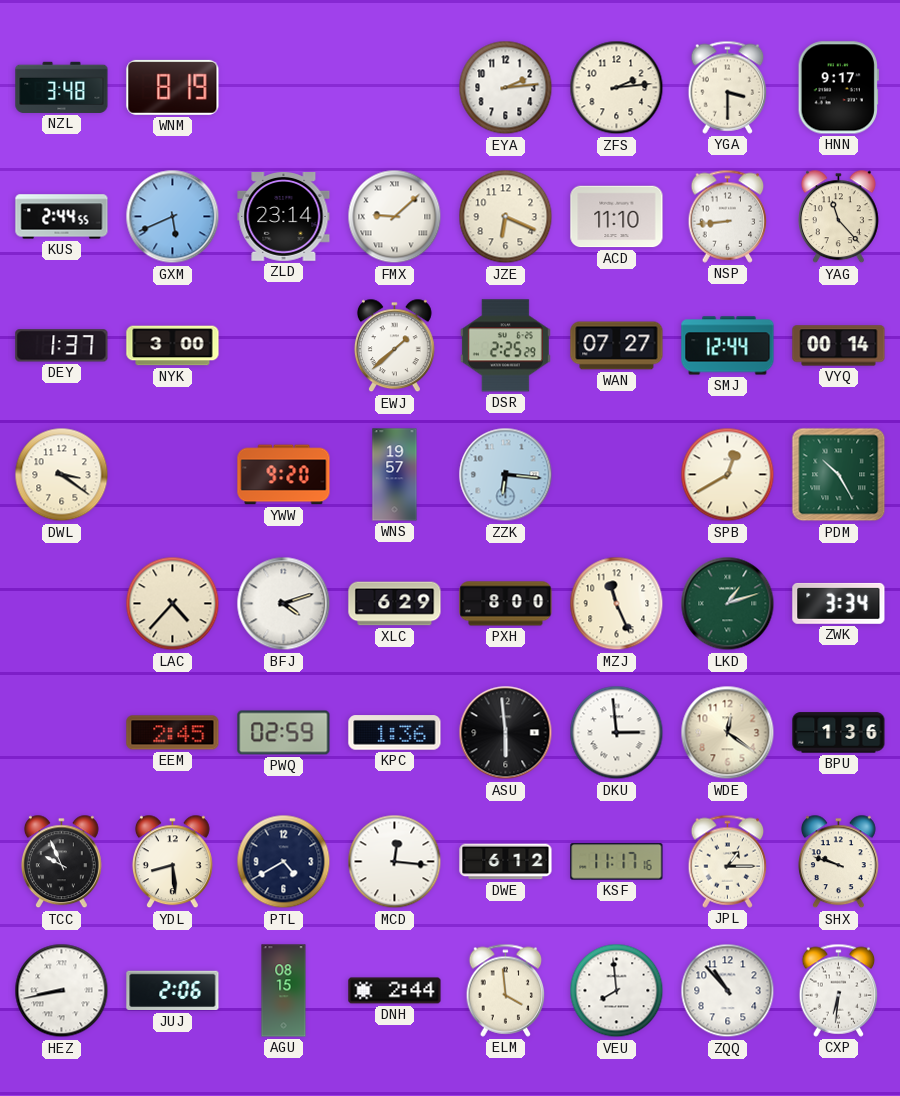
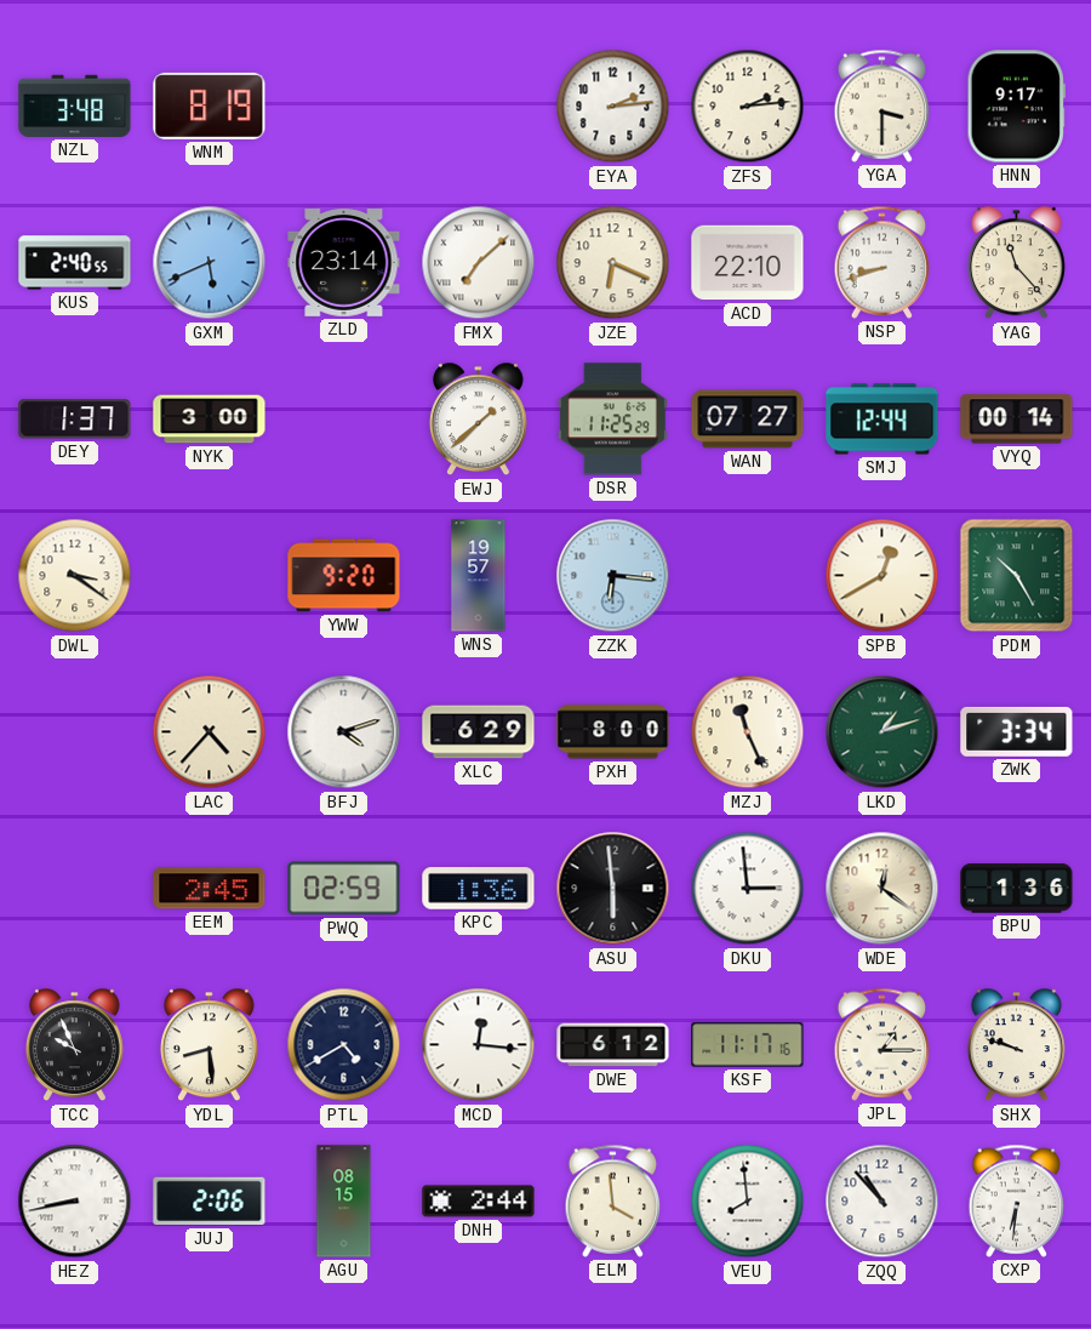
KUS: 2:44 -> 2:40
FMX: 9:08 -> 7:08
ACD: 11:10 -> 22:10
NSP: 8:44 -> 8:42
DSR: 2:25 -> 11:25
